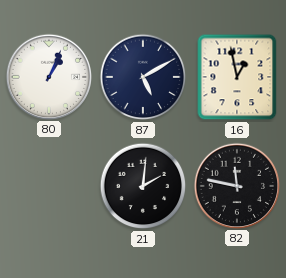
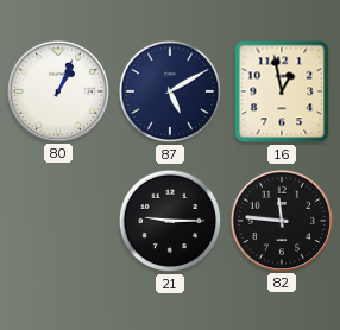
21: 2:01 -> 9:15
82: 11:47 -> 11:46
